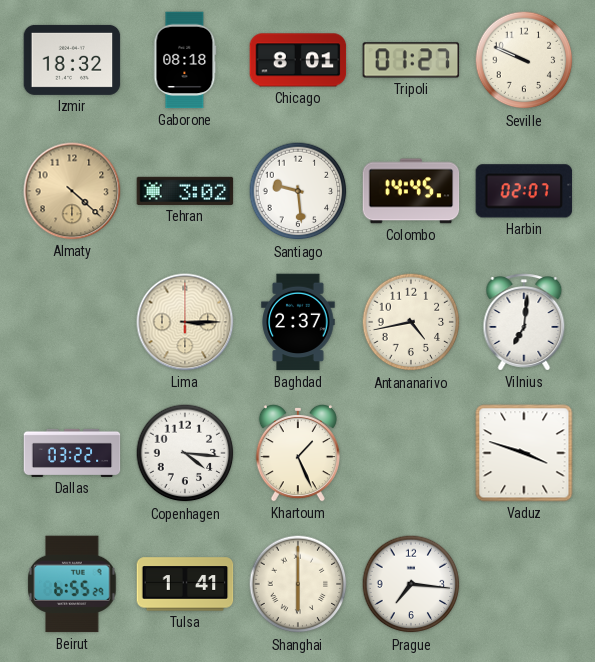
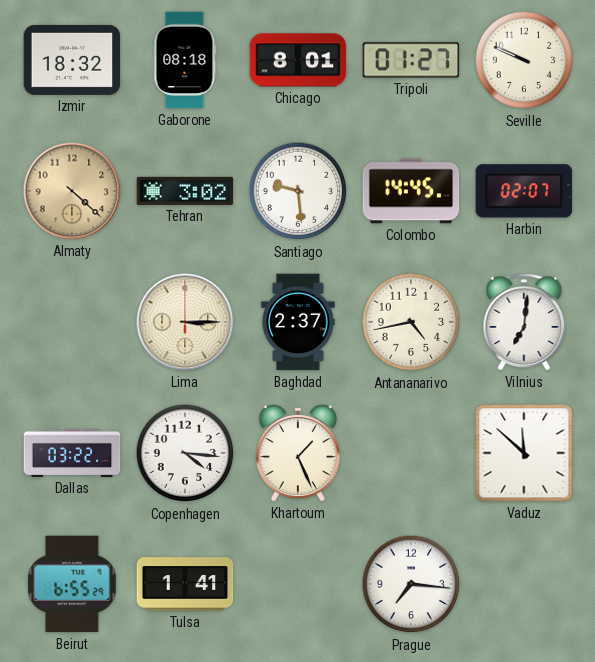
Vaduz: 3:48 -> 11:52
Shanghai: 6:00 -> none
